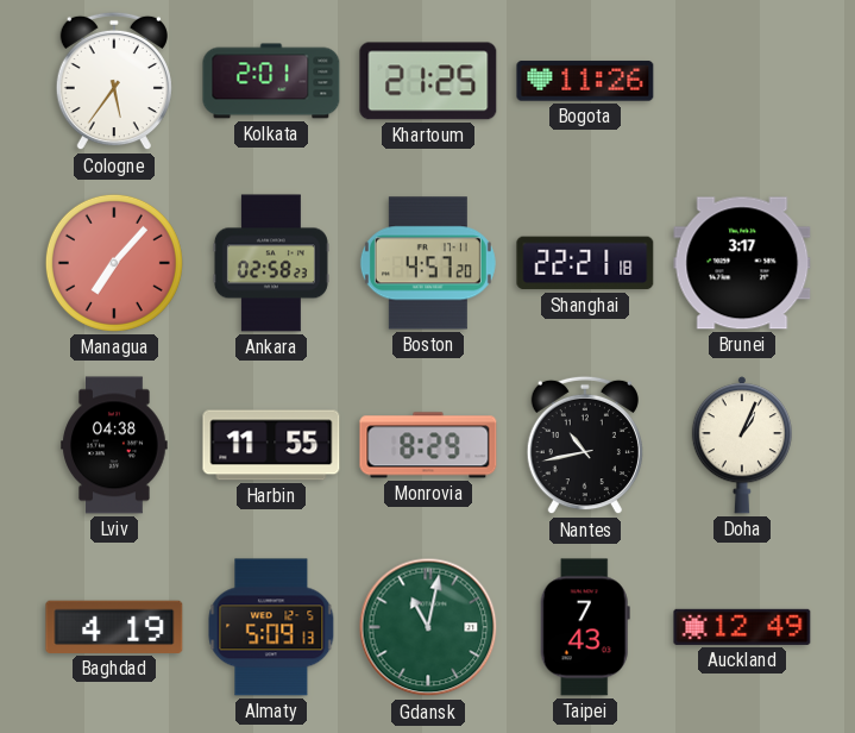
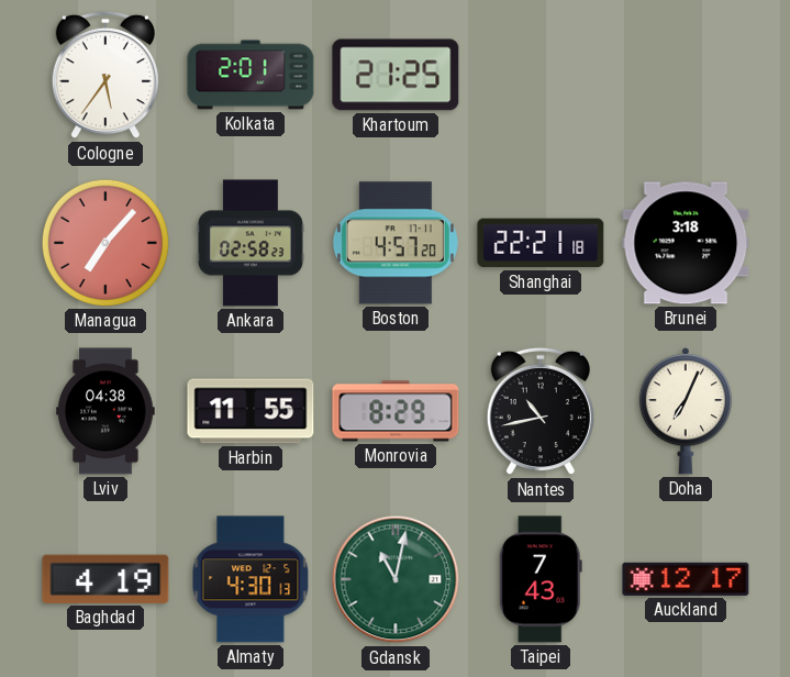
Bogota: 11:26 -> none
Brunei: 3:17 -> 3:18
Doha: 1:04 -> 7:04
Almaty: 5:09 -> 4:30
Auckland: 12:49 -> 12:17
